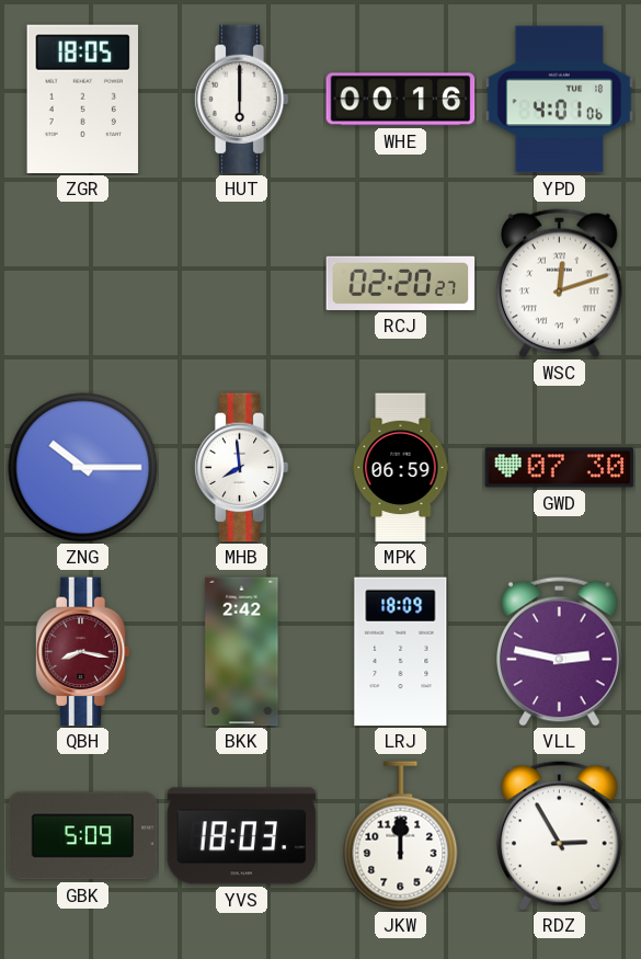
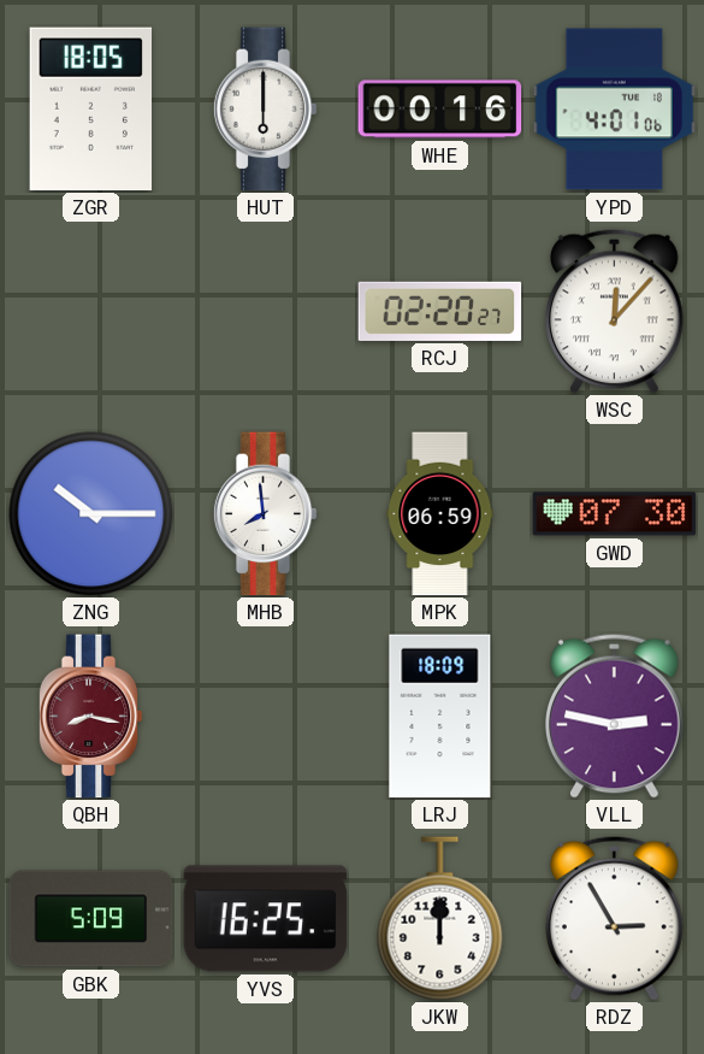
WSC: 12:12 -> 12:07
BKK: 2:42 -> none
YVS: 18:03 -> 16:25
